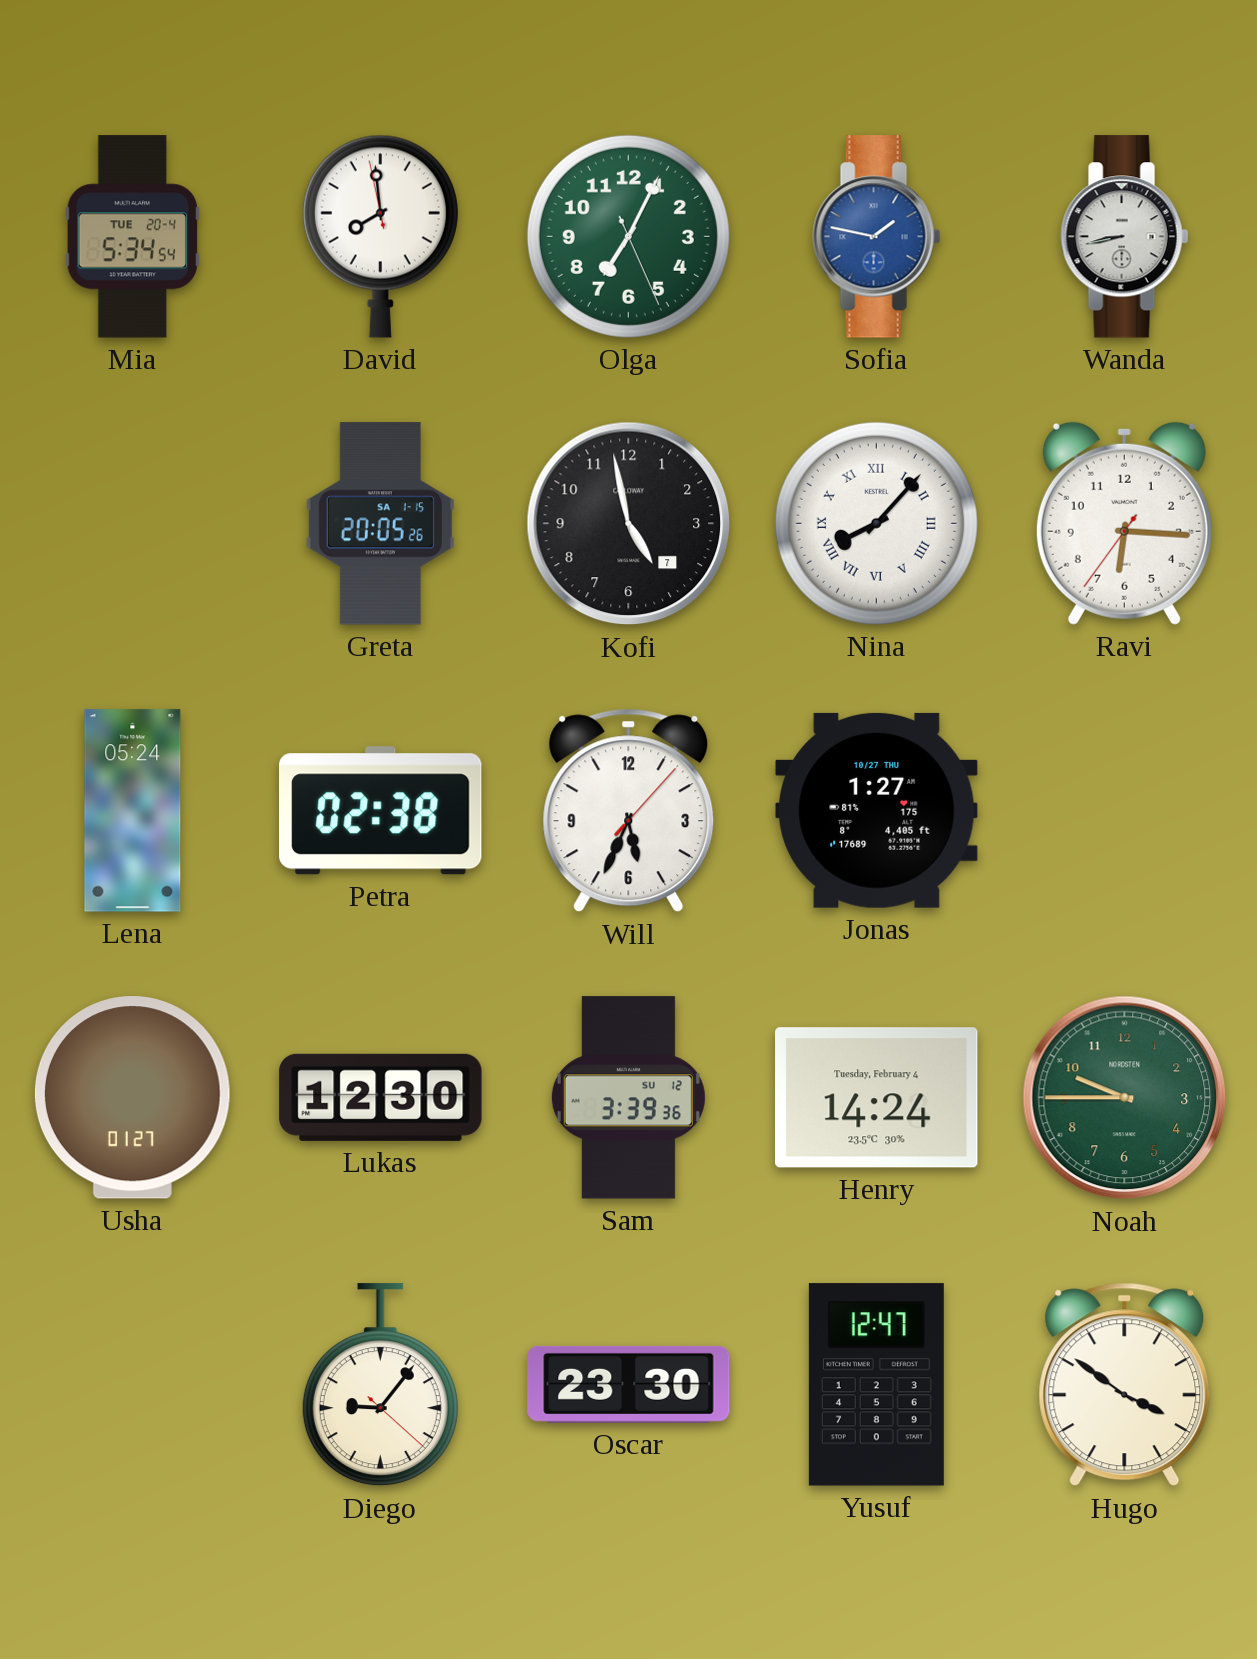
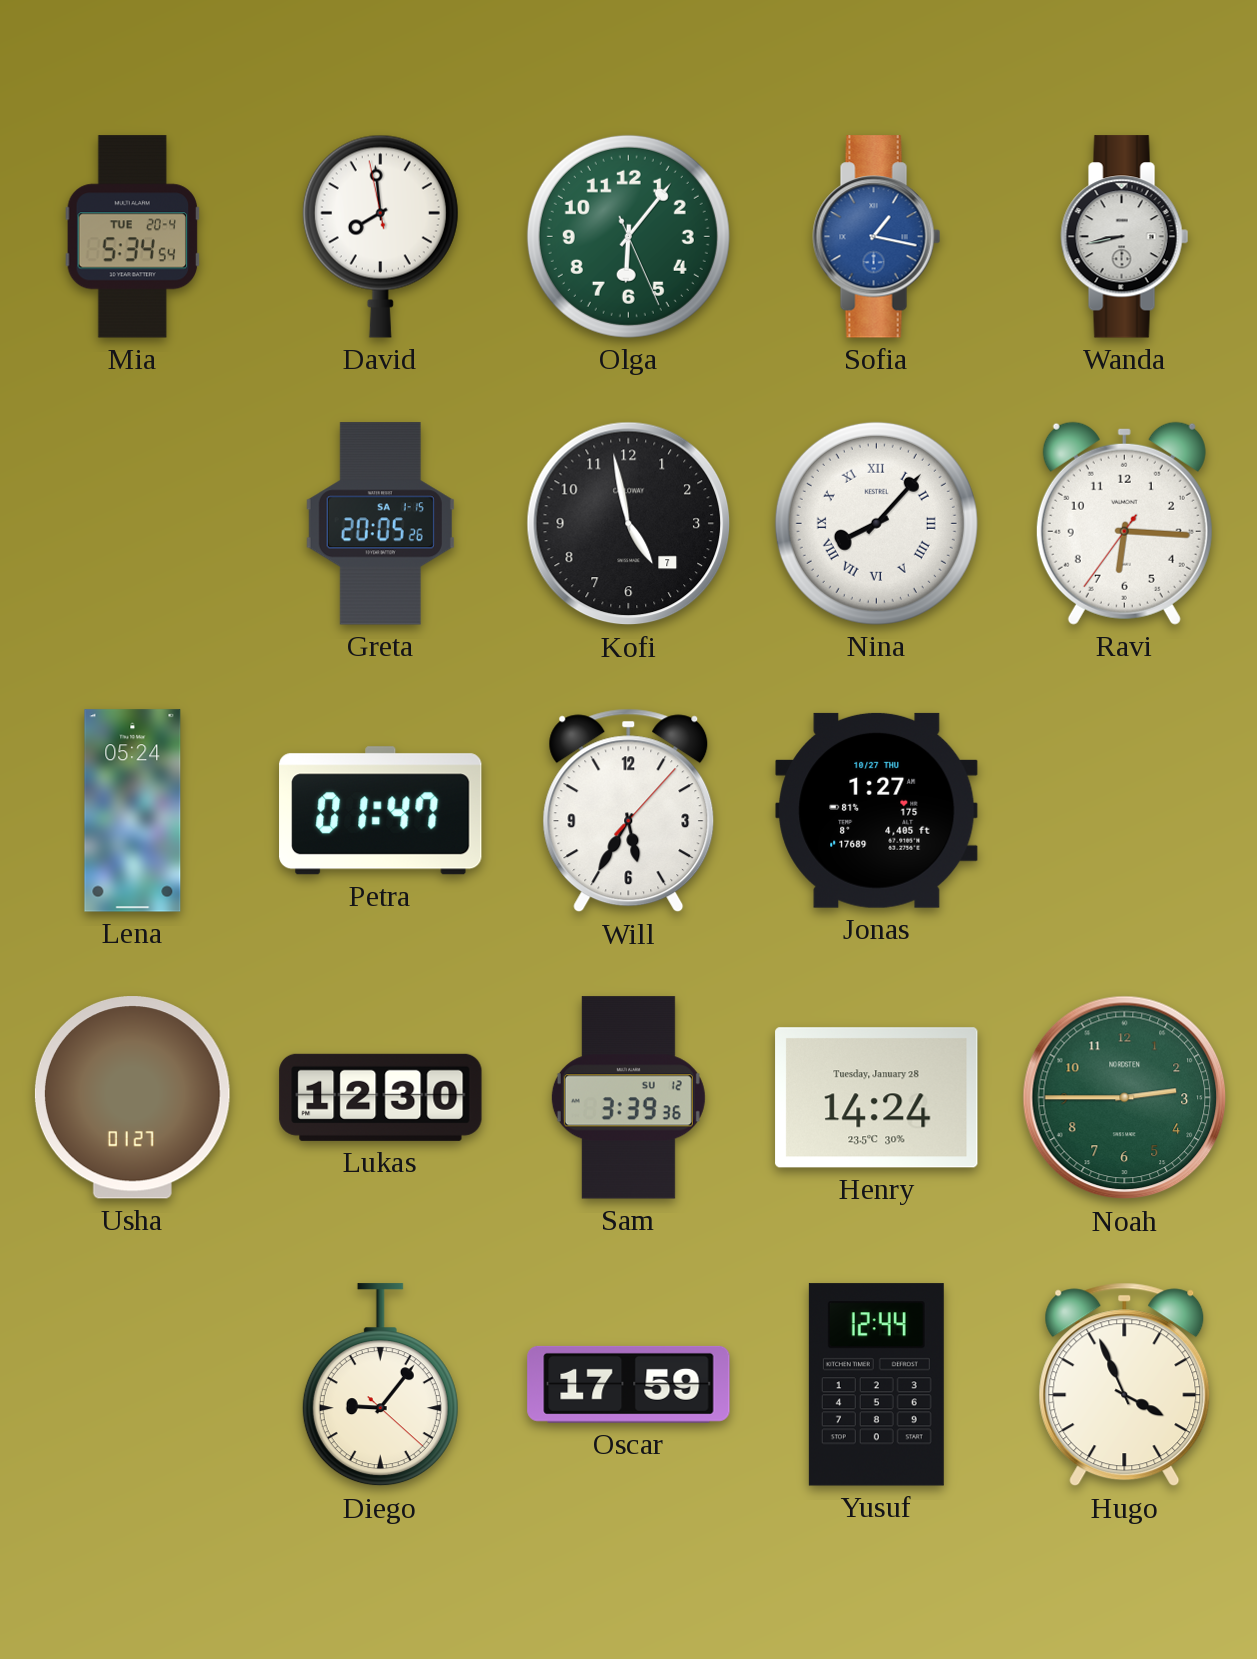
Olga: 7:04 -> 6:06
Sofia: 1:47 -> 1:17
Petra: 02:38 -> 01:47
Will: 5:34 -> 5:35
Henry date: Tuesday, February 4 -> Tuesday, January 28
Noah: 9:45 -> 2:45
Oscar: 23:30 -> 17:59
Yusuf: 12:47 -> 12:44
Hugo: 3:51 -> 3:56
